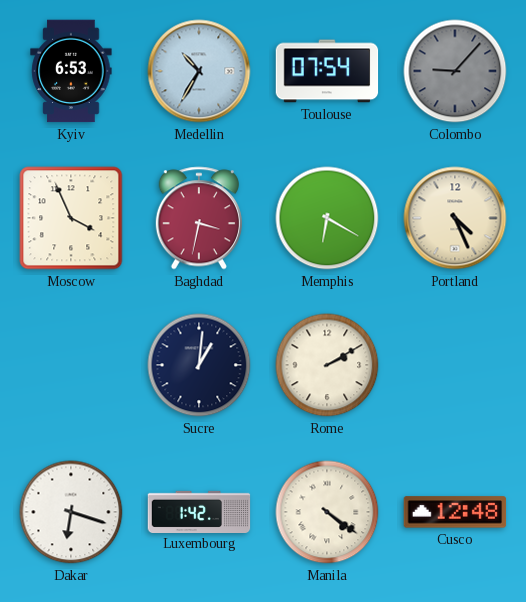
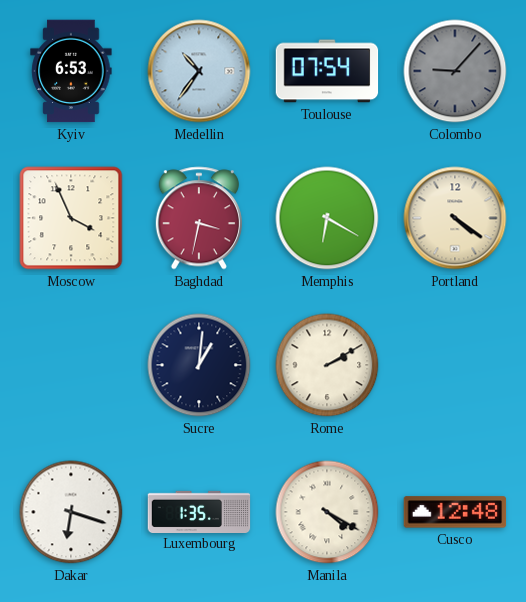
Medellin: 10:35 -> 10:36
Portland: 4:26 -> 4:21
Luxembourg: 1:42 -> 1:35
Manila: 4:21 -> 4:20
